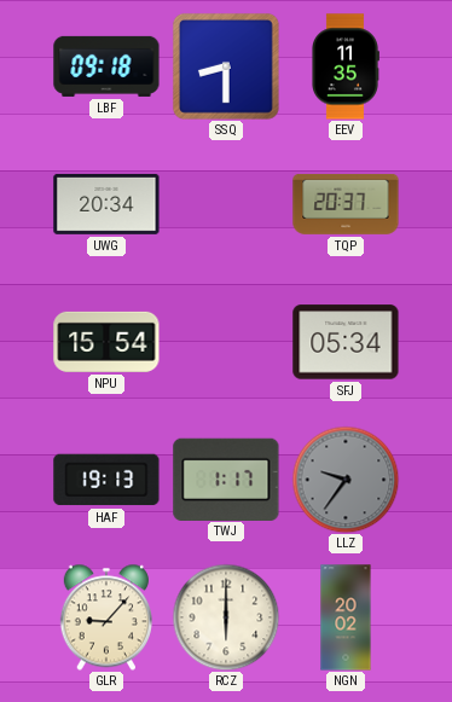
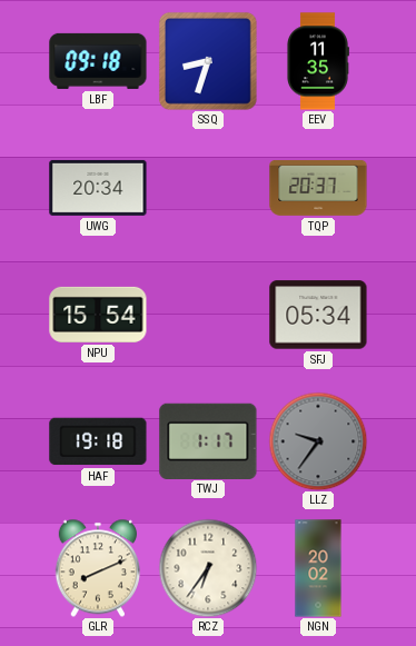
SSQ: 8:30 -> 8:33
HAF: 19:13 -> 19:18
GLR: 9:07 -> 8:11
RCZ: 6:00 -> 6:36
